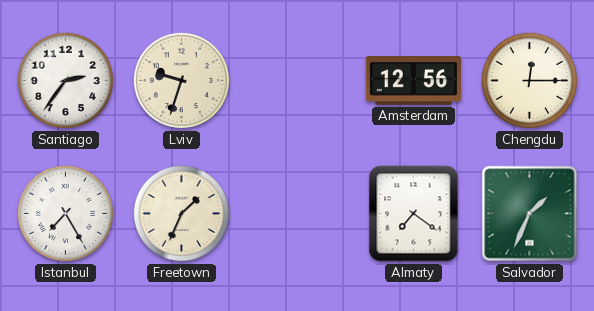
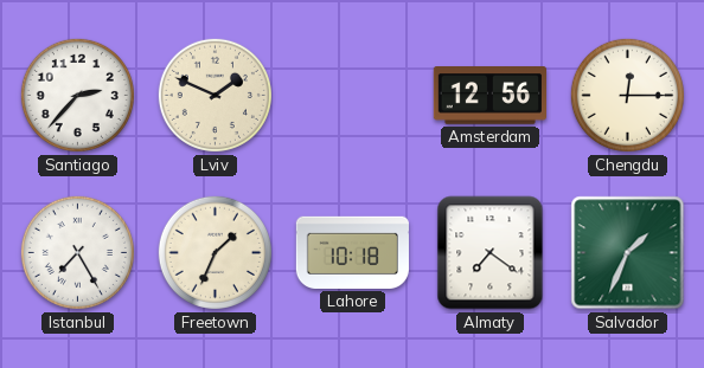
Santiago: 2:36 -> 2:37
Lviv: 9:33 -> 1:49
Lahore: none -> 10:18
